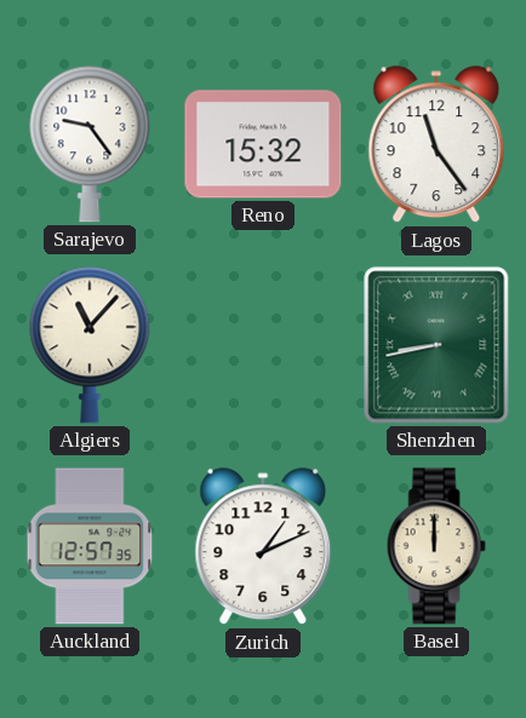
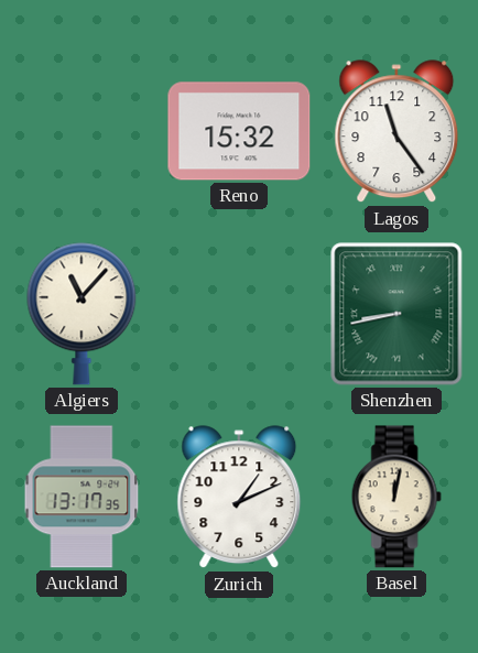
Sarajevo: 9:24 -> none
Auckland: 12:57 -> 13:17
Basel: 12:00 -> 12:02
